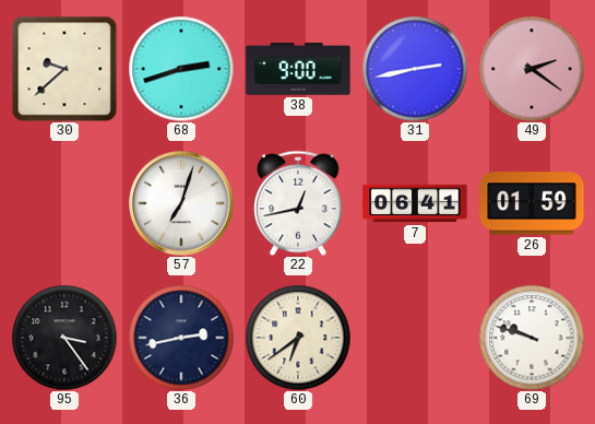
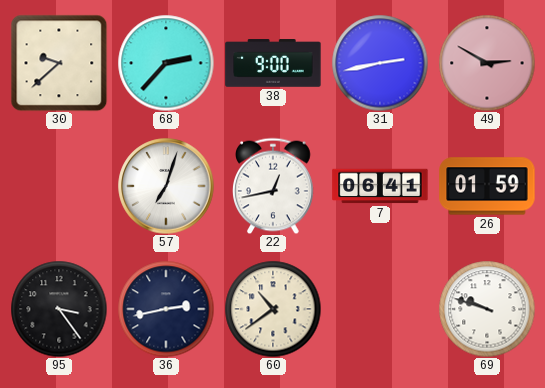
68: 2:42 -> 2:37
49: 2:21 -> 2:50
60: 6:39 -> 10:39
